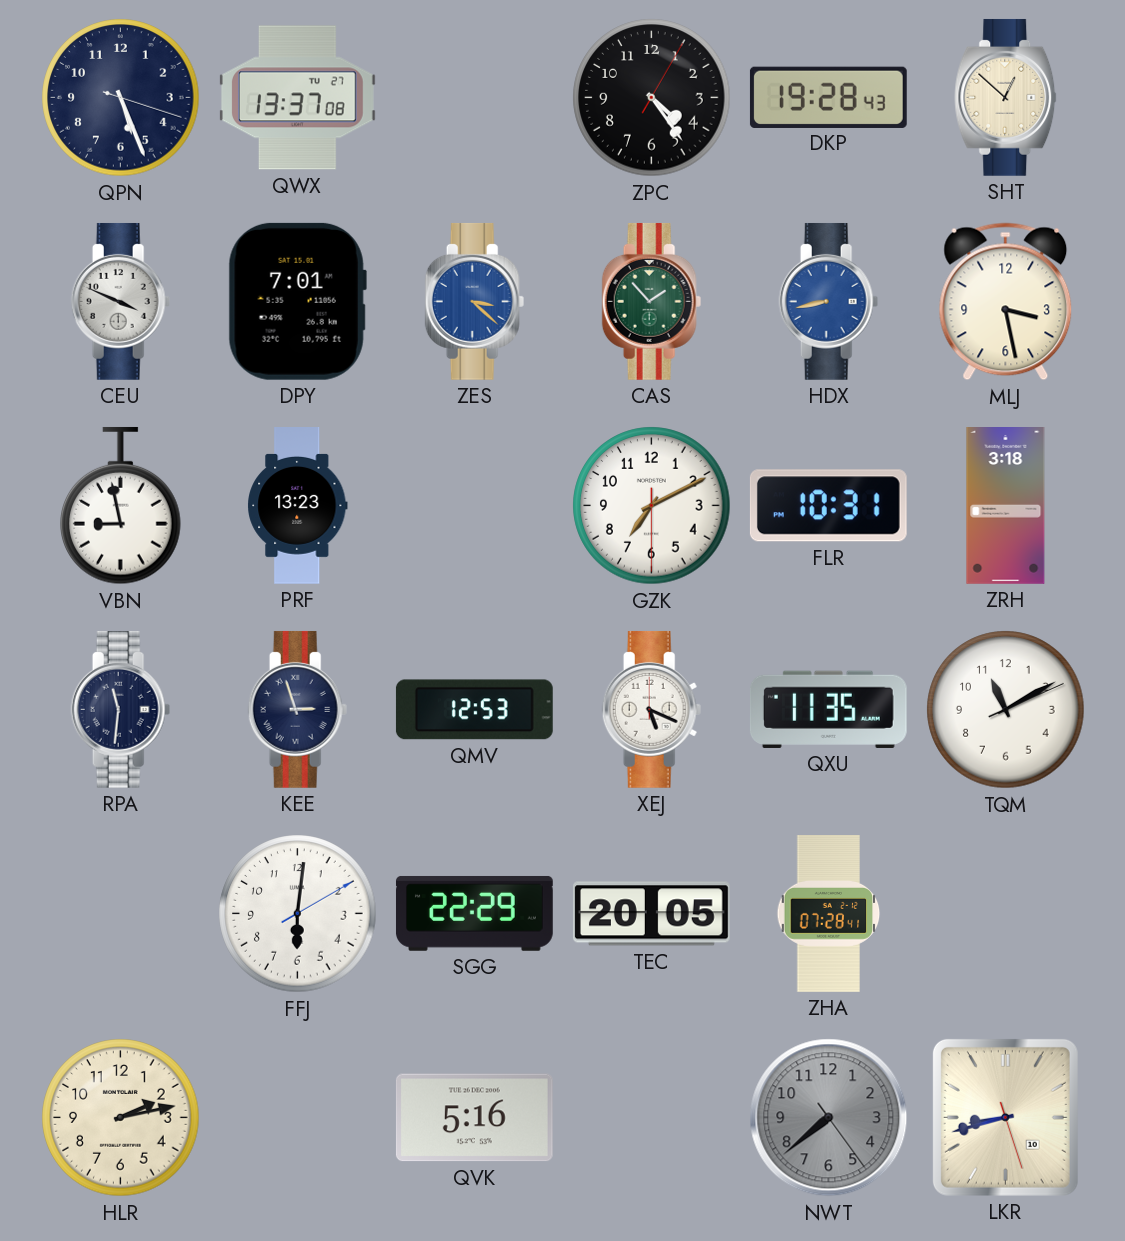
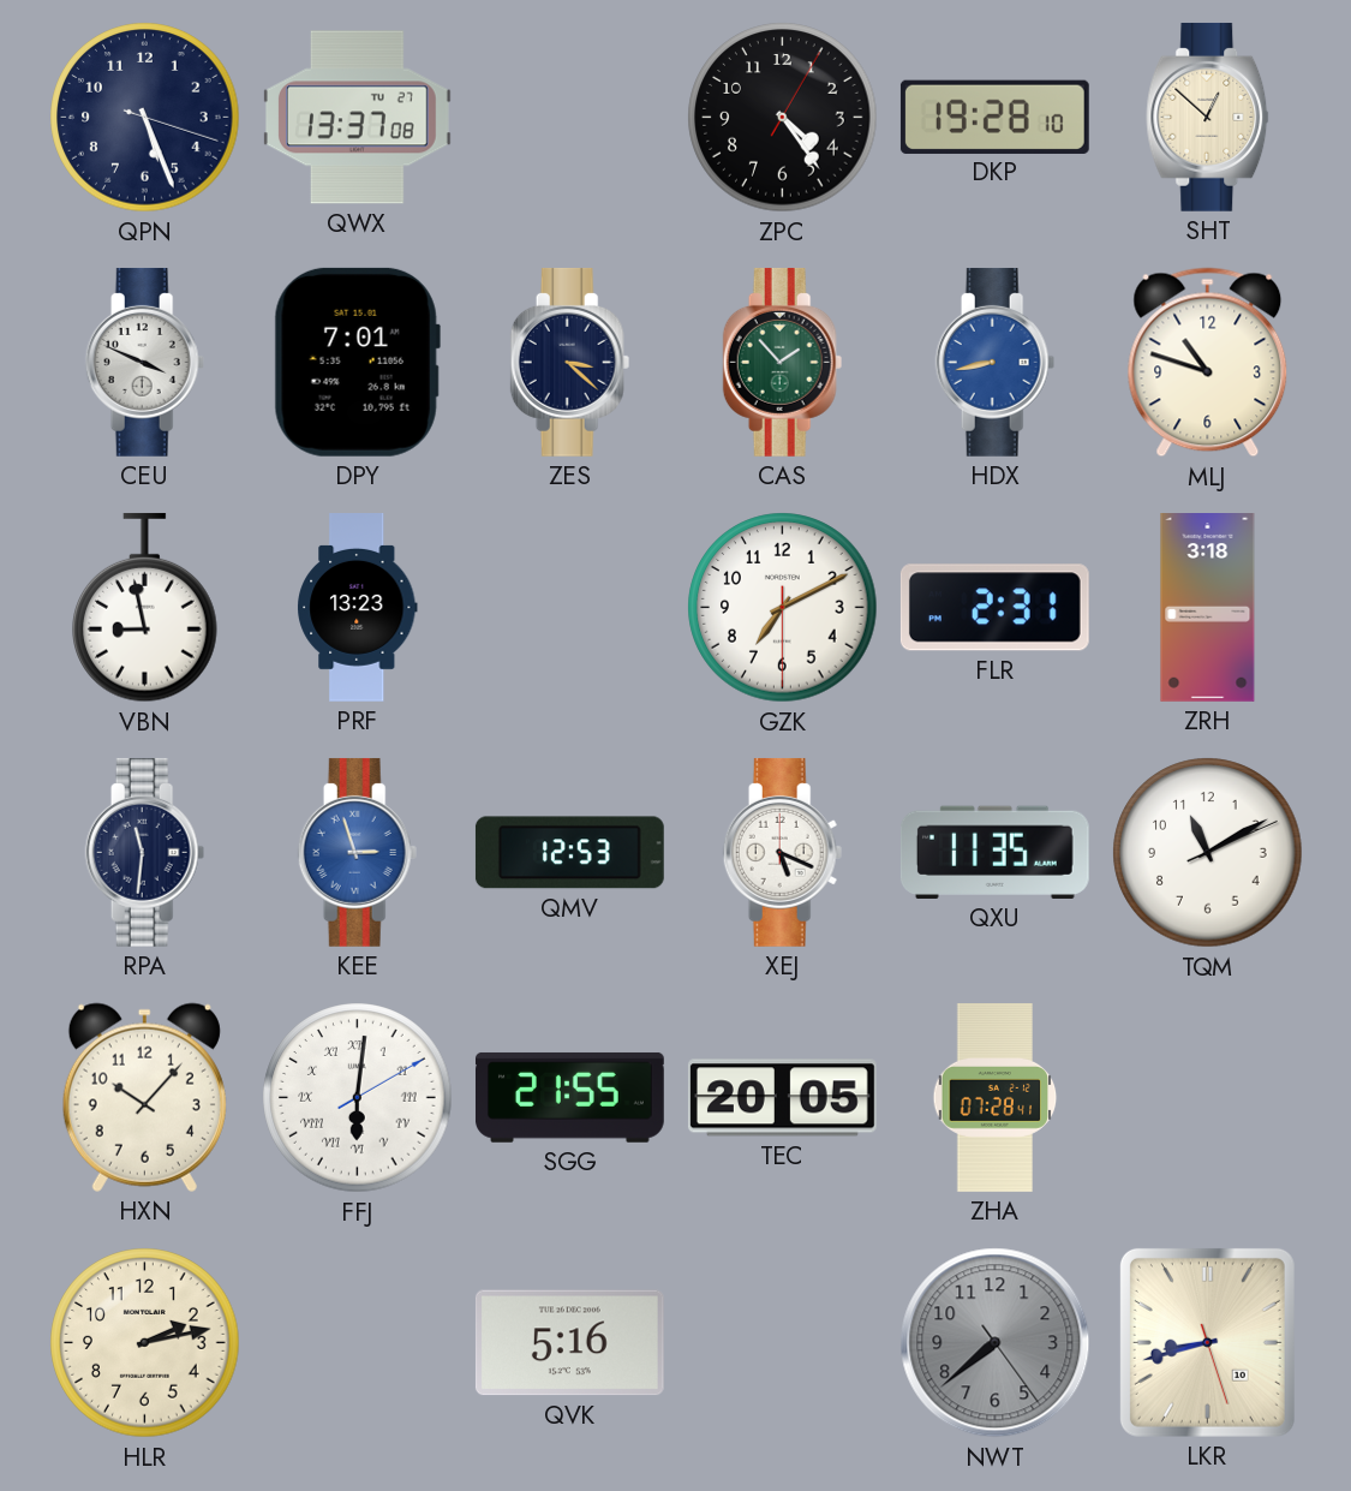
DKP: 19:28:43 -> 19:28:10
ZES dial: blue -> navy
MLJ: 3:28 -> 10:48
FLR: 10:31 -> 2:31
KEE dial: navy -> blue
HXN: none -> 10:07
FFJ numerals: Arabic -> Roman
SGG: 22:29 -> 21:55
